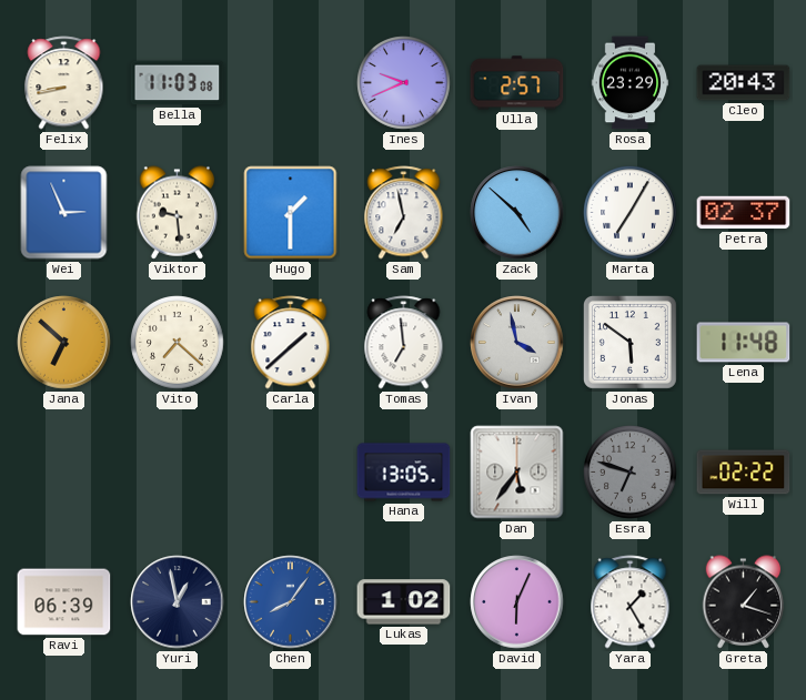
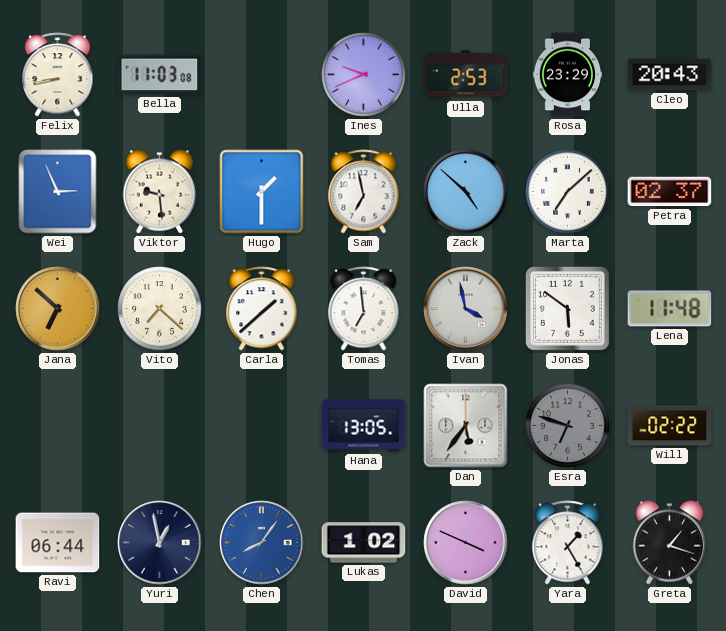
Ulla: 2:57 -> 2:53
Marta: 7:05 -> 7:08
Ravi: 06:39 -> 06:44
David: 6:04 -> 3:49
